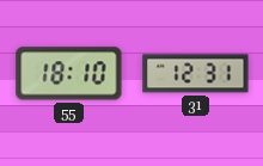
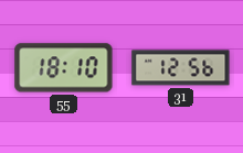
31: 12:31 -> 12:56
